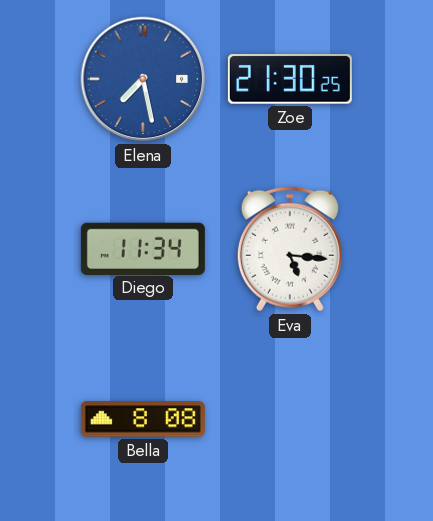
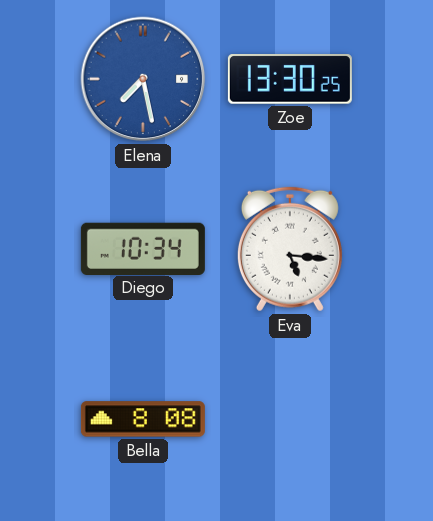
Zoe: 21:30 -> 13:30
Diego: 11:34 -> 10:34
